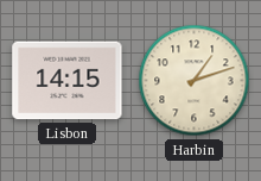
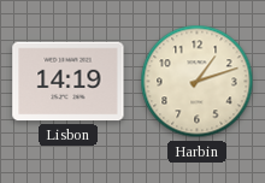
Lisbon: 14:15 -> 14:19
